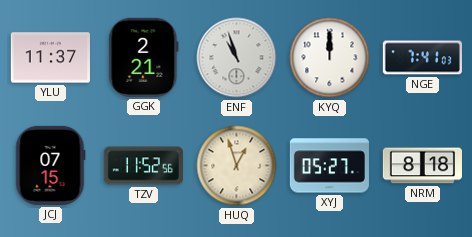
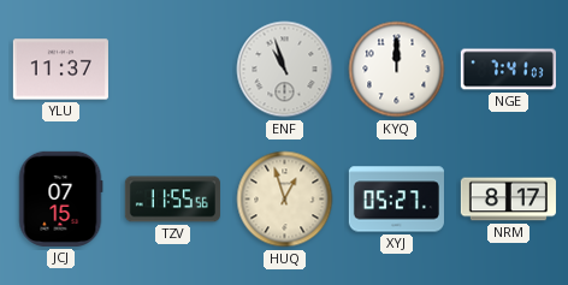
GGK: 2:21 -> none
TZV: 11:52 -> 11:55
NRM: 8:18 -> 8:17
